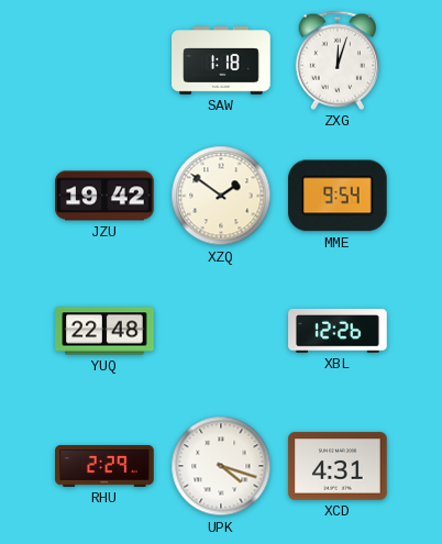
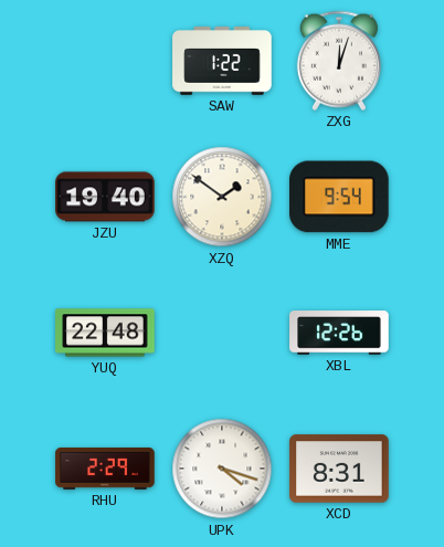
SAW: 1:18 -> 1:22
JZU: 19:42 -> 19:40
XCD: 4:31 -> 8:31
